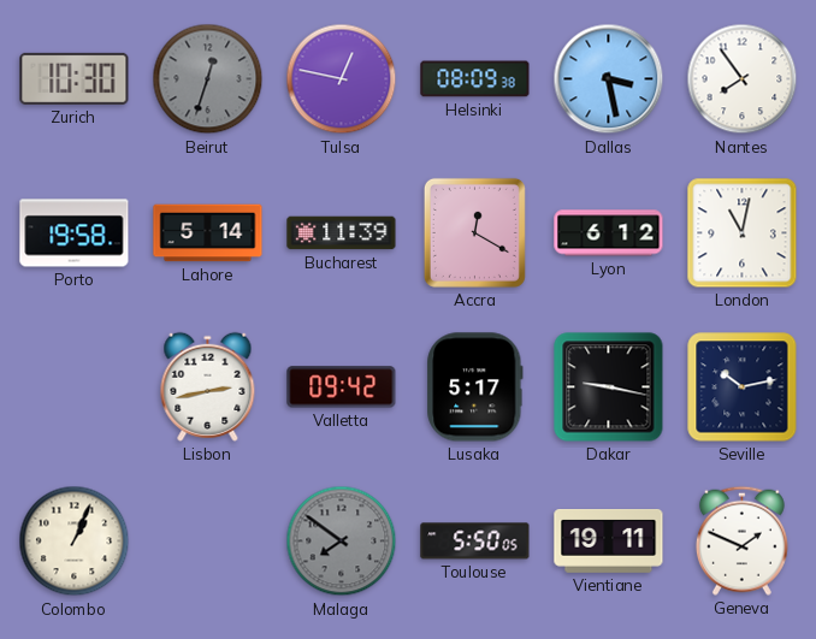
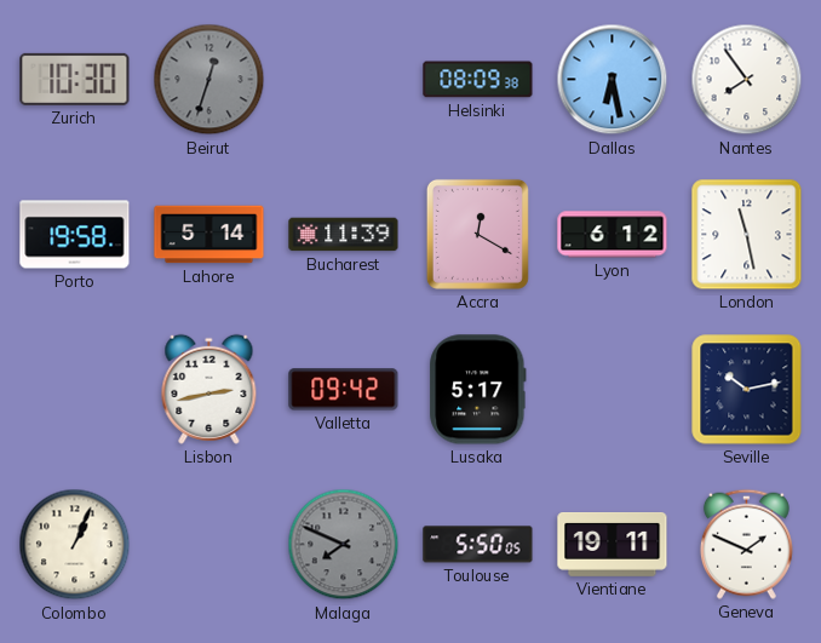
Tulsa: 12:47 -> none
Dallas: 3:28 -> 6:28
London: 11:02 -> 11:28
Dakar: 9:17 -> none
Malaga: 7:51 -> 7:49
